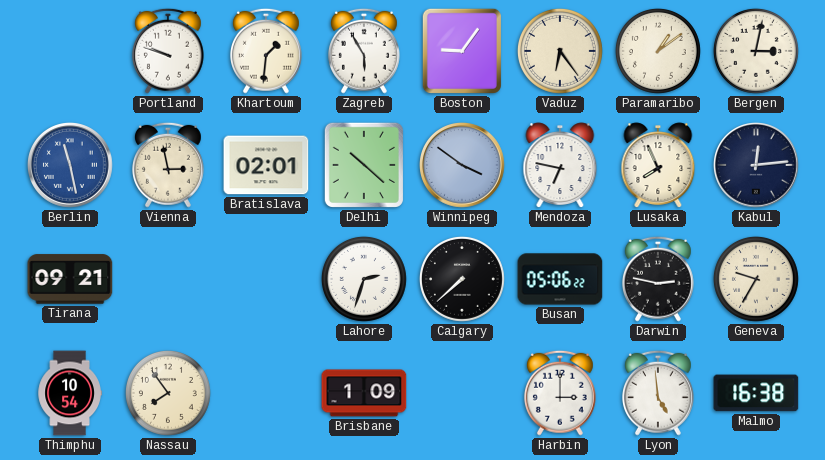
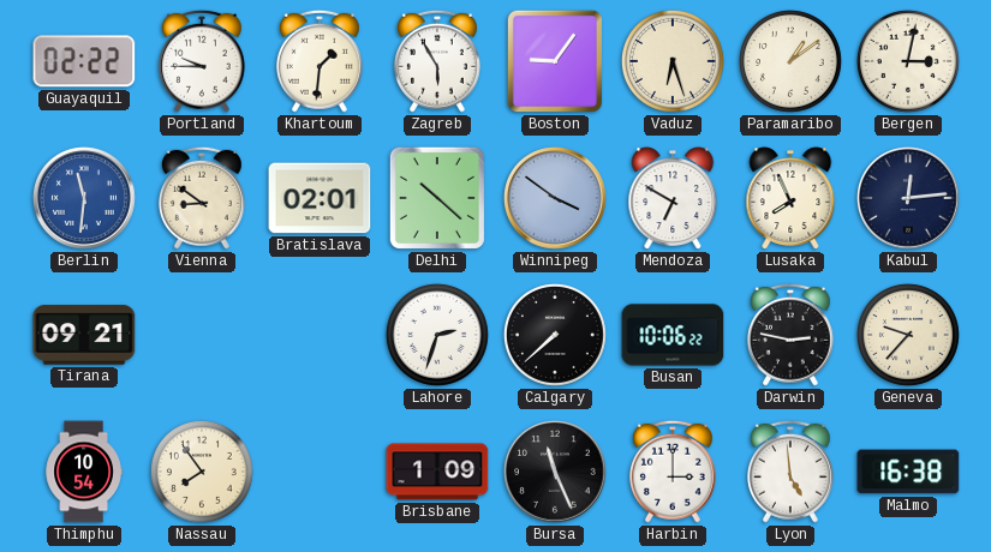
Guayaquil: none -> 02:22
Portland: 9:48 -> 9:45
Vaduz: 6:24 -> 6:27
Berlin: 11:28 -> 11:31
Vienna: 2:58 -> 8:51
Mendoza: 6:47 -> 6:50
Busan: 05:06 -> 10:06
Geneva: 9:35 -> 9:37
Bursa: none -> 11:26
